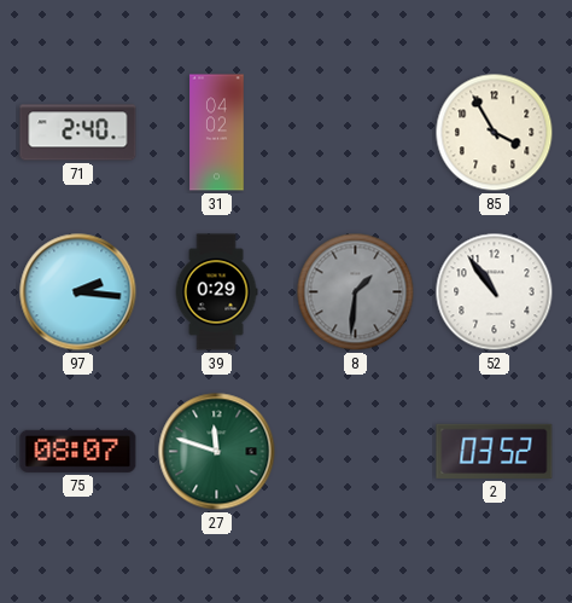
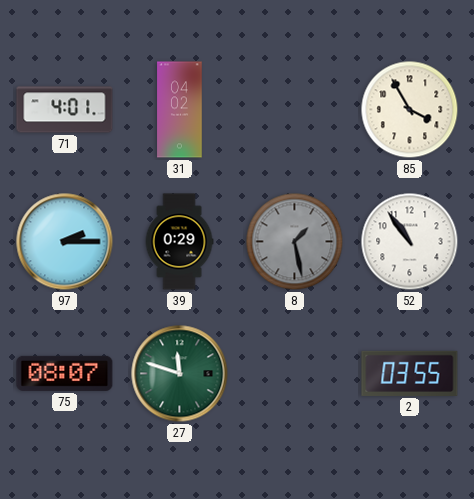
71: 2:40 -> 4:01
97: 2:16 -> 2:15
8: 1:31 -> 1:28
2: 03:52 -> 03:55
